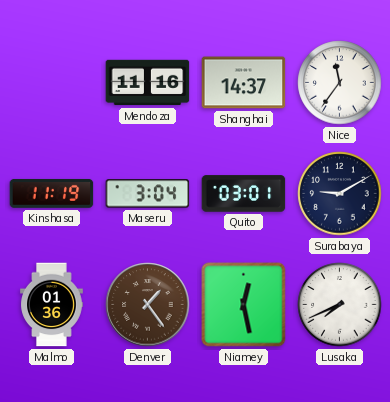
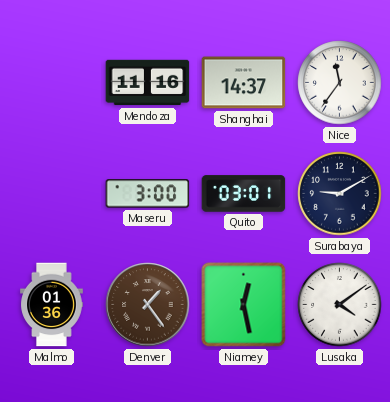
Kinshasa: 11:19 -> none
Maseru: 3:04 -> 3:00
Lusaka: 7:41 -> 4:09
